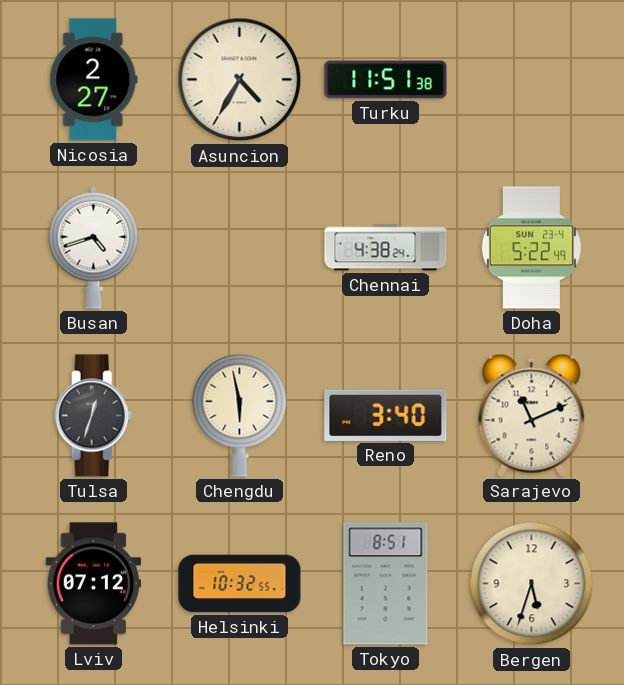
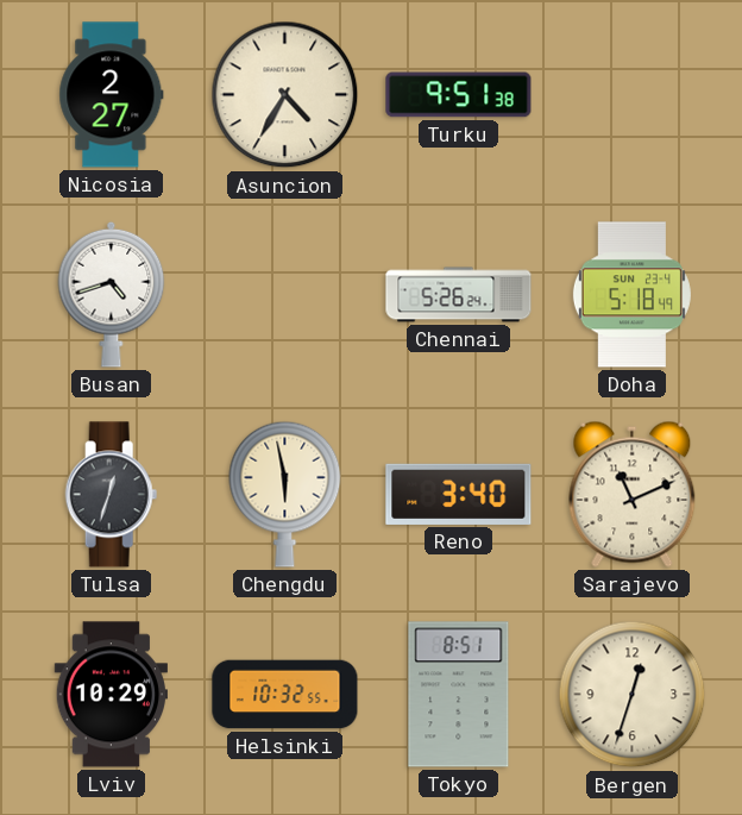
Turku: 11:51 -> 9:51
Chennai: 4:38 -> 5:26
Doha: 5:22 -> 5:18
Lviv: 07:12 -> 10:29
Bergen: 5:33 -> 12:33
